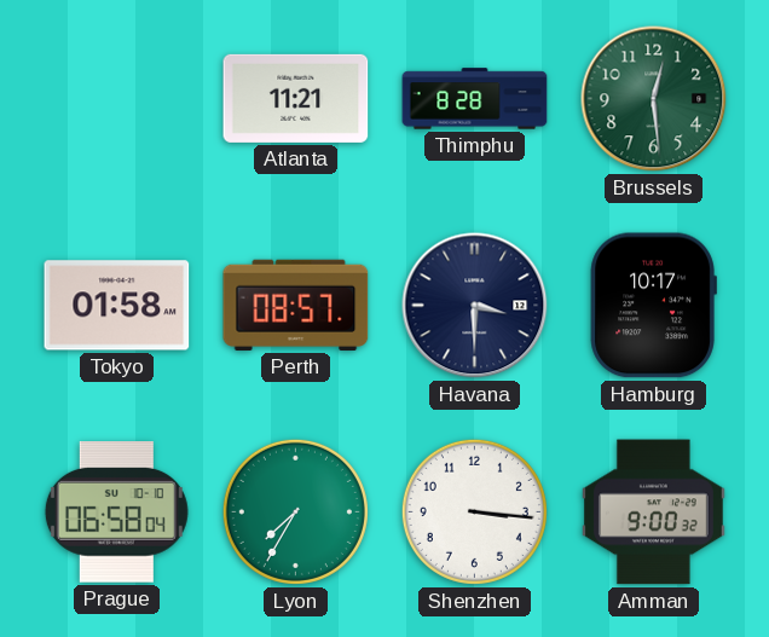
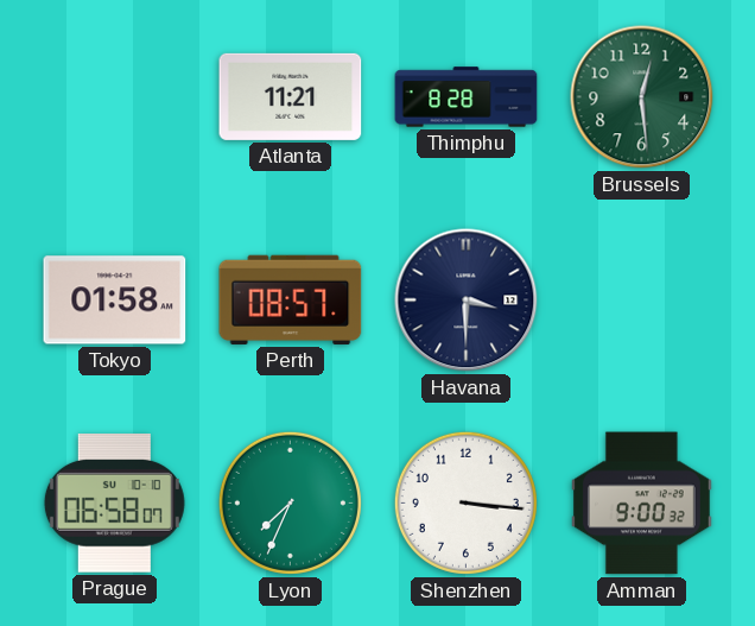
Hamburg: 10:17 -> none
Prague: 06:58:04 -> 06:58:07
Lyon: 7:35 -> 7:34
